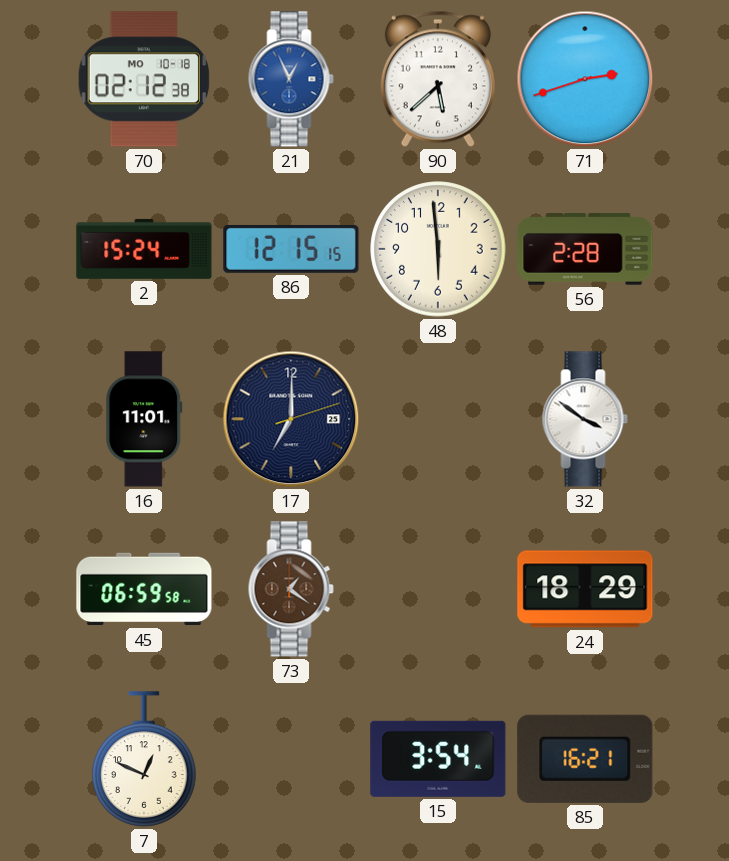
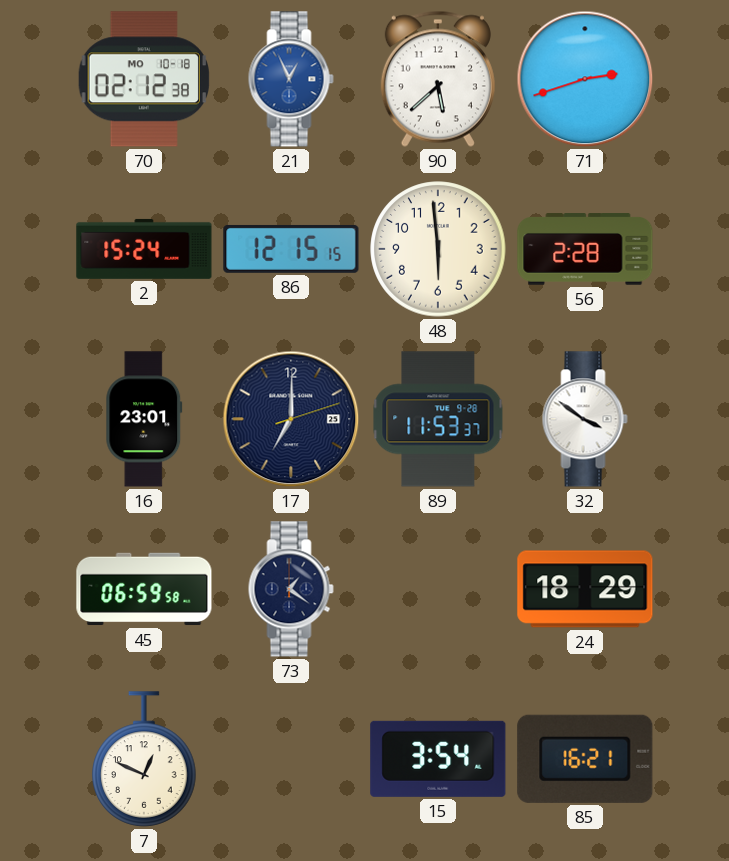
16: 11:01 -> 23:01
89: none -> 11:53
73 dial: brown -> navy
